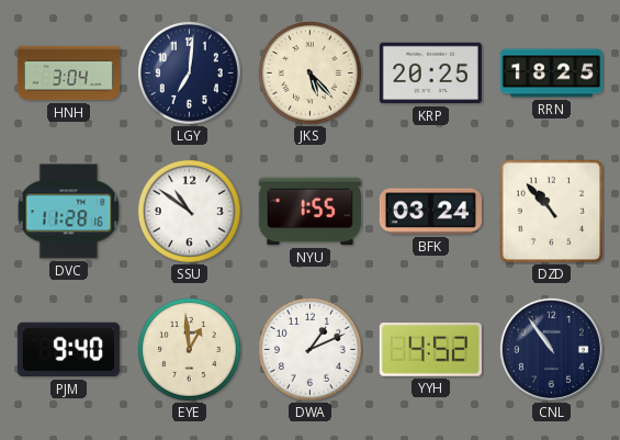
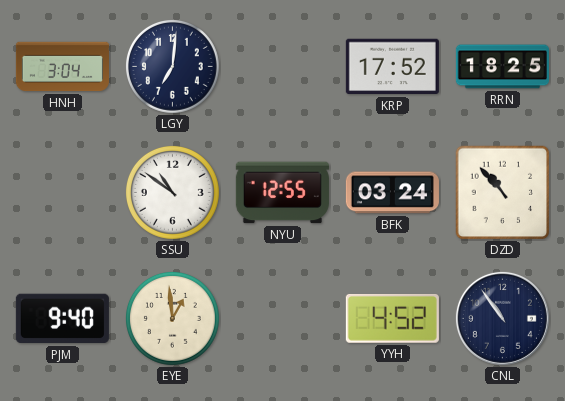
JKS: 5:23 -> none
KRP: 20:25 -> 17:52
DVC: 11:28 -> none
NYU: 1:55 -> 12:55
DWA: 1:11 -> none
